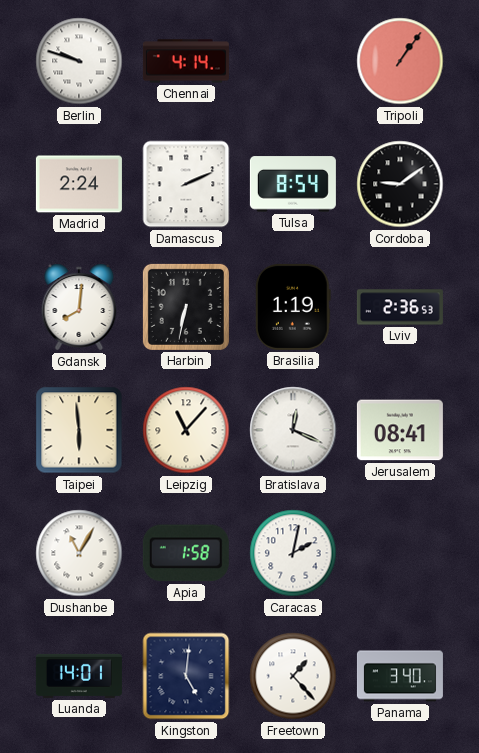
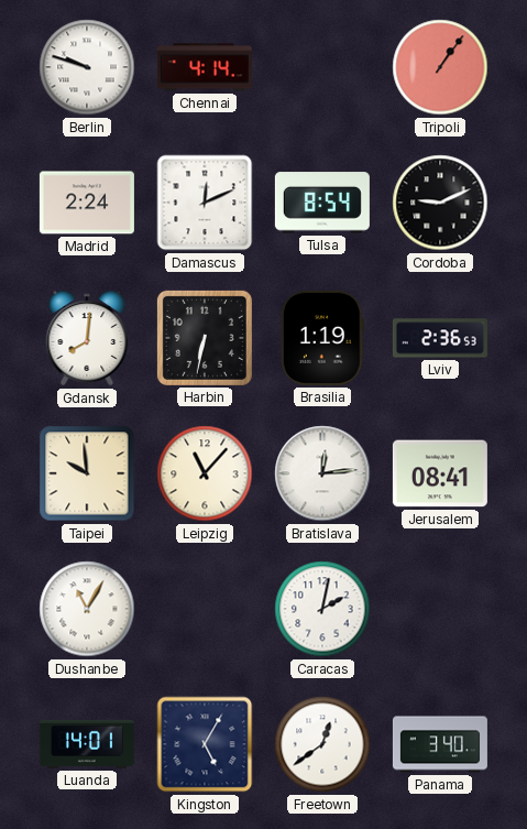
Damascus: 2:11 -> 12:11
Cordoba: 9:09 -> 9:11
Taipei: 5:59 -> 9:59
Bratislava: 12:19 -> 12:14
Apia: 1:58 -> none
Kingston: 5:01 -> 5:05
Freetown: 1:23 -> 12:39
